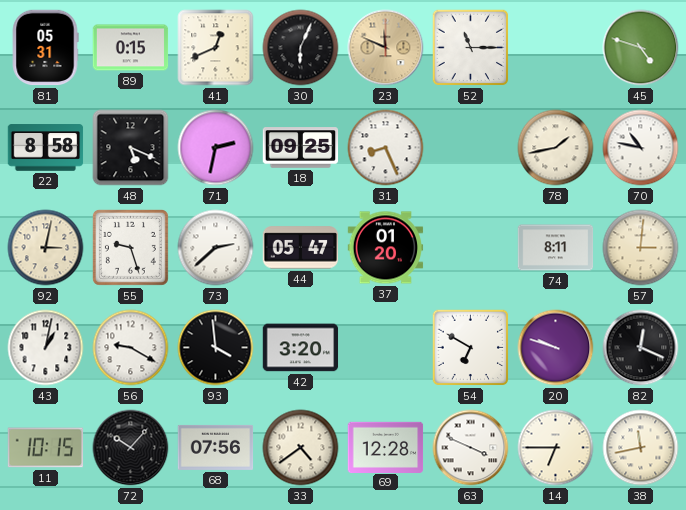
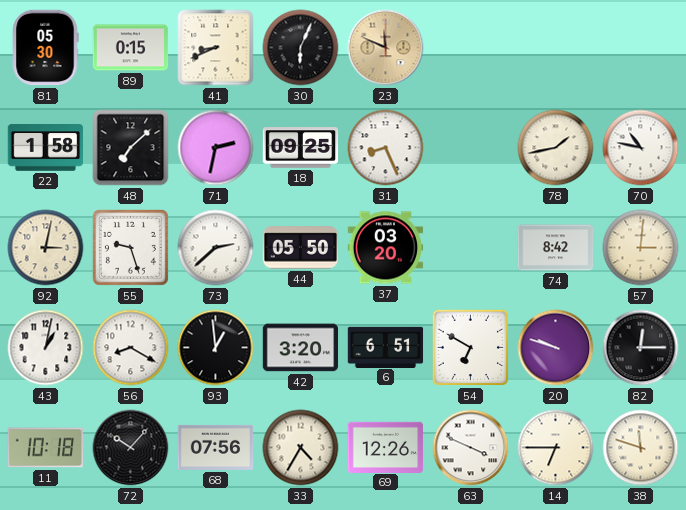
81: 05:31 -> 05:30
41: 12:41 -> 8:41
52: 11:15 -> none
45: 4:48 -> none
22: 8:58 -> 1:58
48: 5:19 -> 7:08
44: 05:47 -> 05:50
37: 01:20 -> 03:20
74: 8:11 -> 8:42
56: 9:20 -> 8:20
93: 3:59 -> 12:59
6: none -> 6:51
82: 12:19 -> 12:15
11: 10:15 -> 10:18
33: 4:39 -> 4:35
69: 12:28 -> 12:26
38: 11:43 -> 11:48
